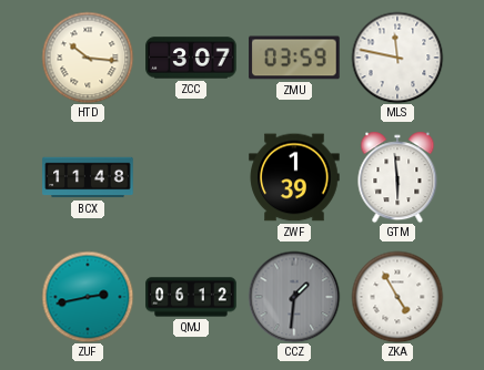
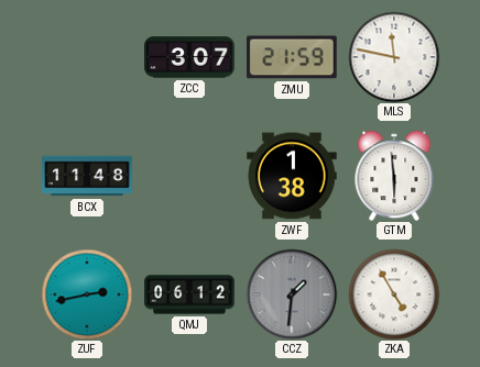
HTD: 10:16 -> none
ZMU: 03:59 -> 21:59
ZWF: 1:39 -> 1:38
